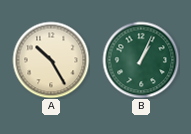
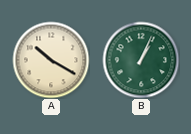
A: 10:25 -> 10:20
